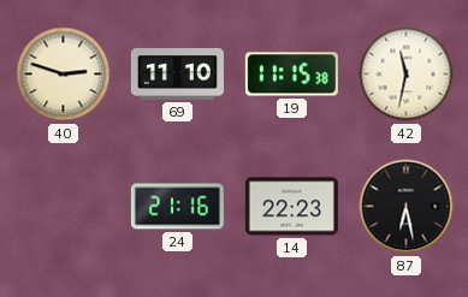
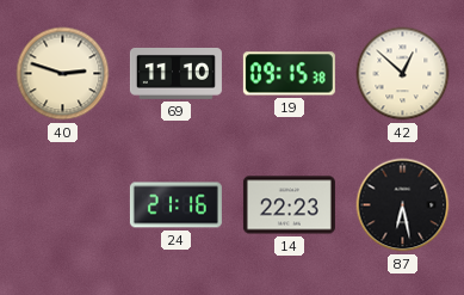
19: 11:15 -> 09:15
42: 11:32 -> 12:52
